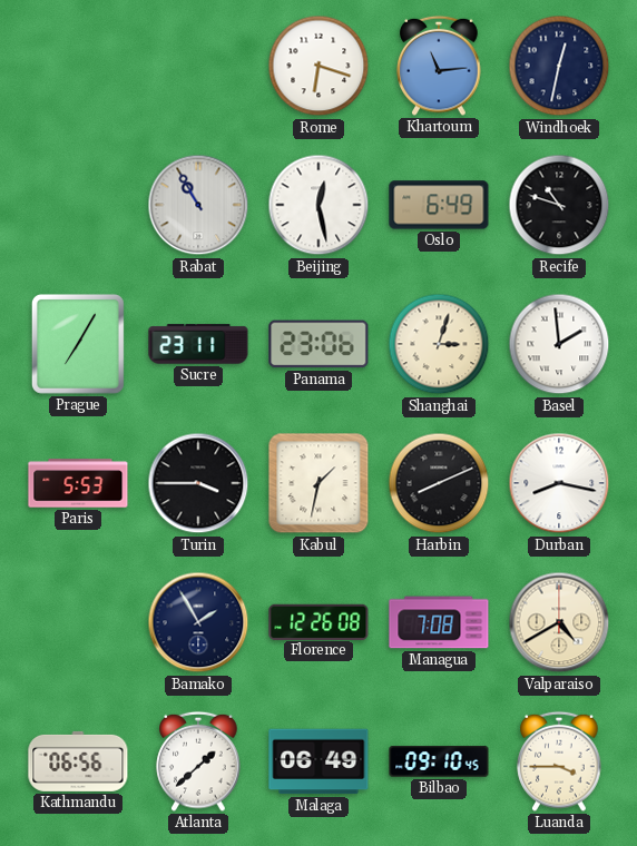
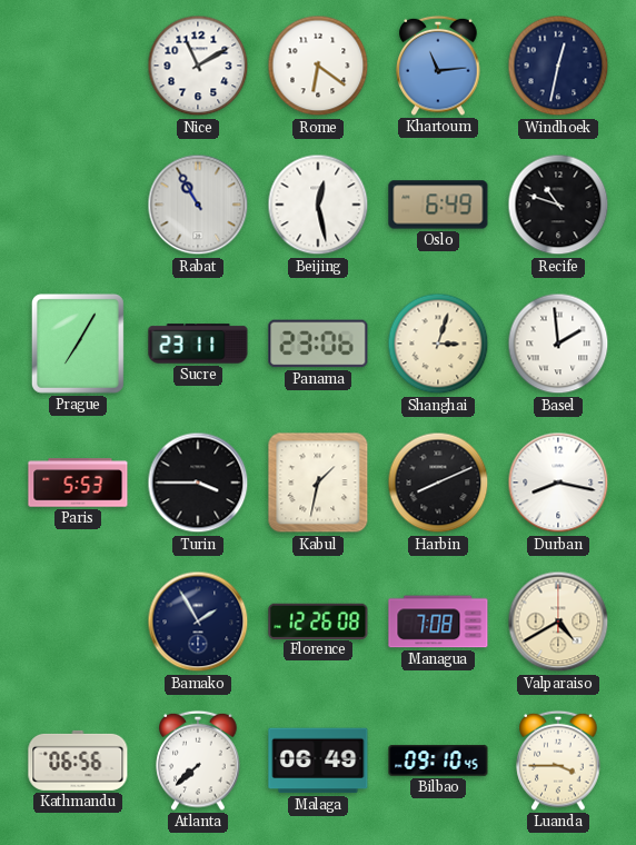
Nice: none -> 11:10
Rome: 6:18 -> 6:21
Atlanta: 1:38 -> 7:38
